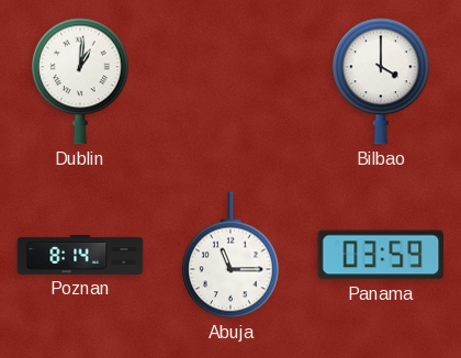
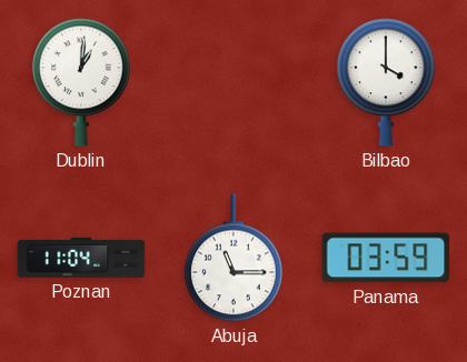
Poznan: 8:14 -> 11:04
